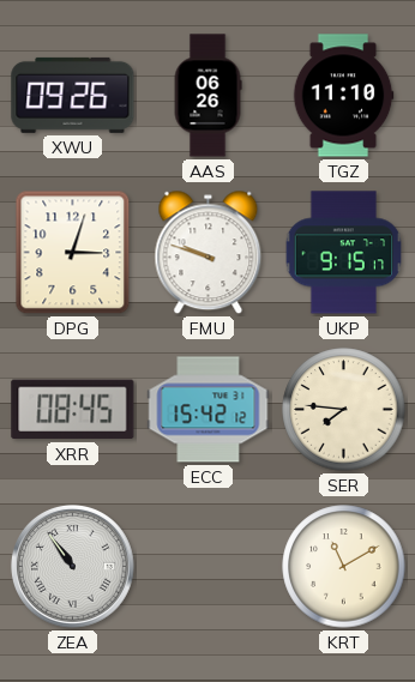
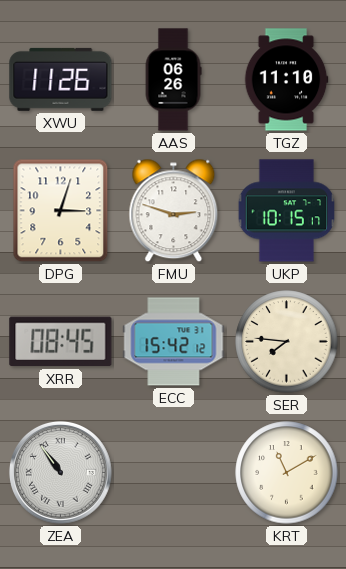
XWU: 09:26 -> 11:26
FMU: 9:48 -> 2:48
UKP: 9:15 -> 10:15
